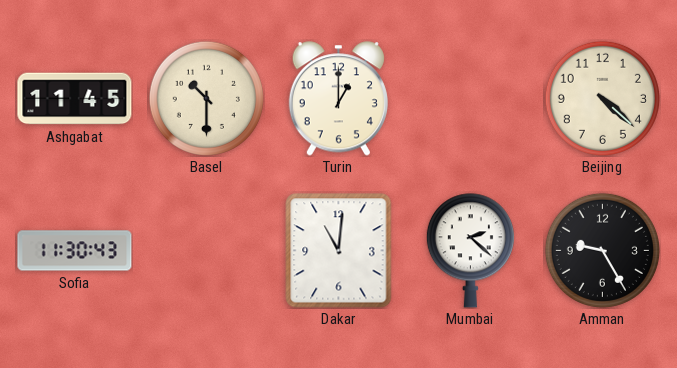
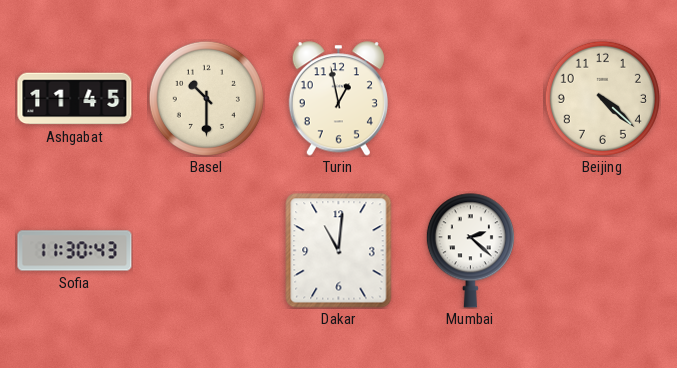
Turin: 1:00 -> 12:58
Amman: 9:25 -> none
